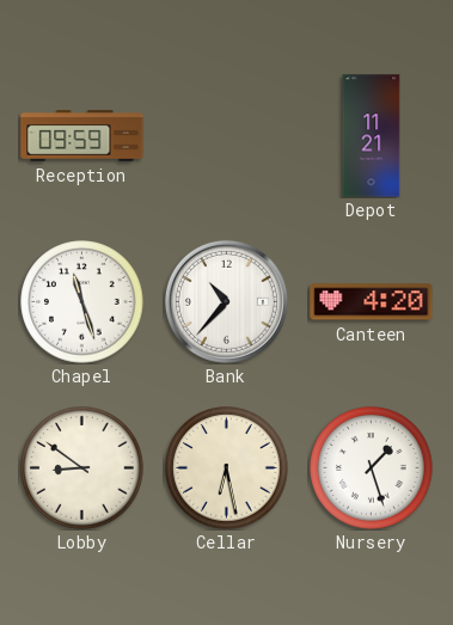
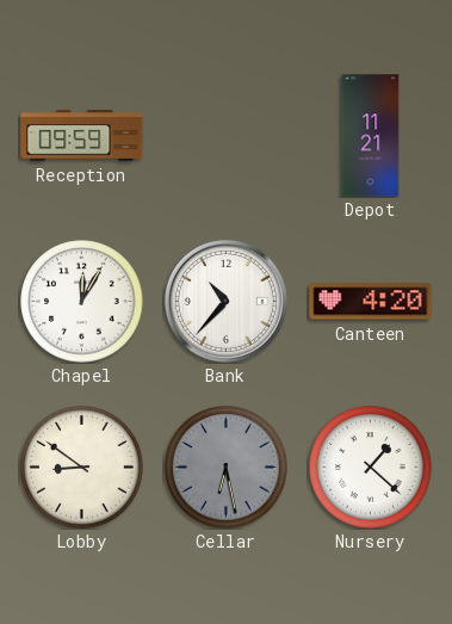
Chapel: 11:27 -> 12:05
Cellar dial: cream -> grey
Nursery: 1:27 -> 1:22
